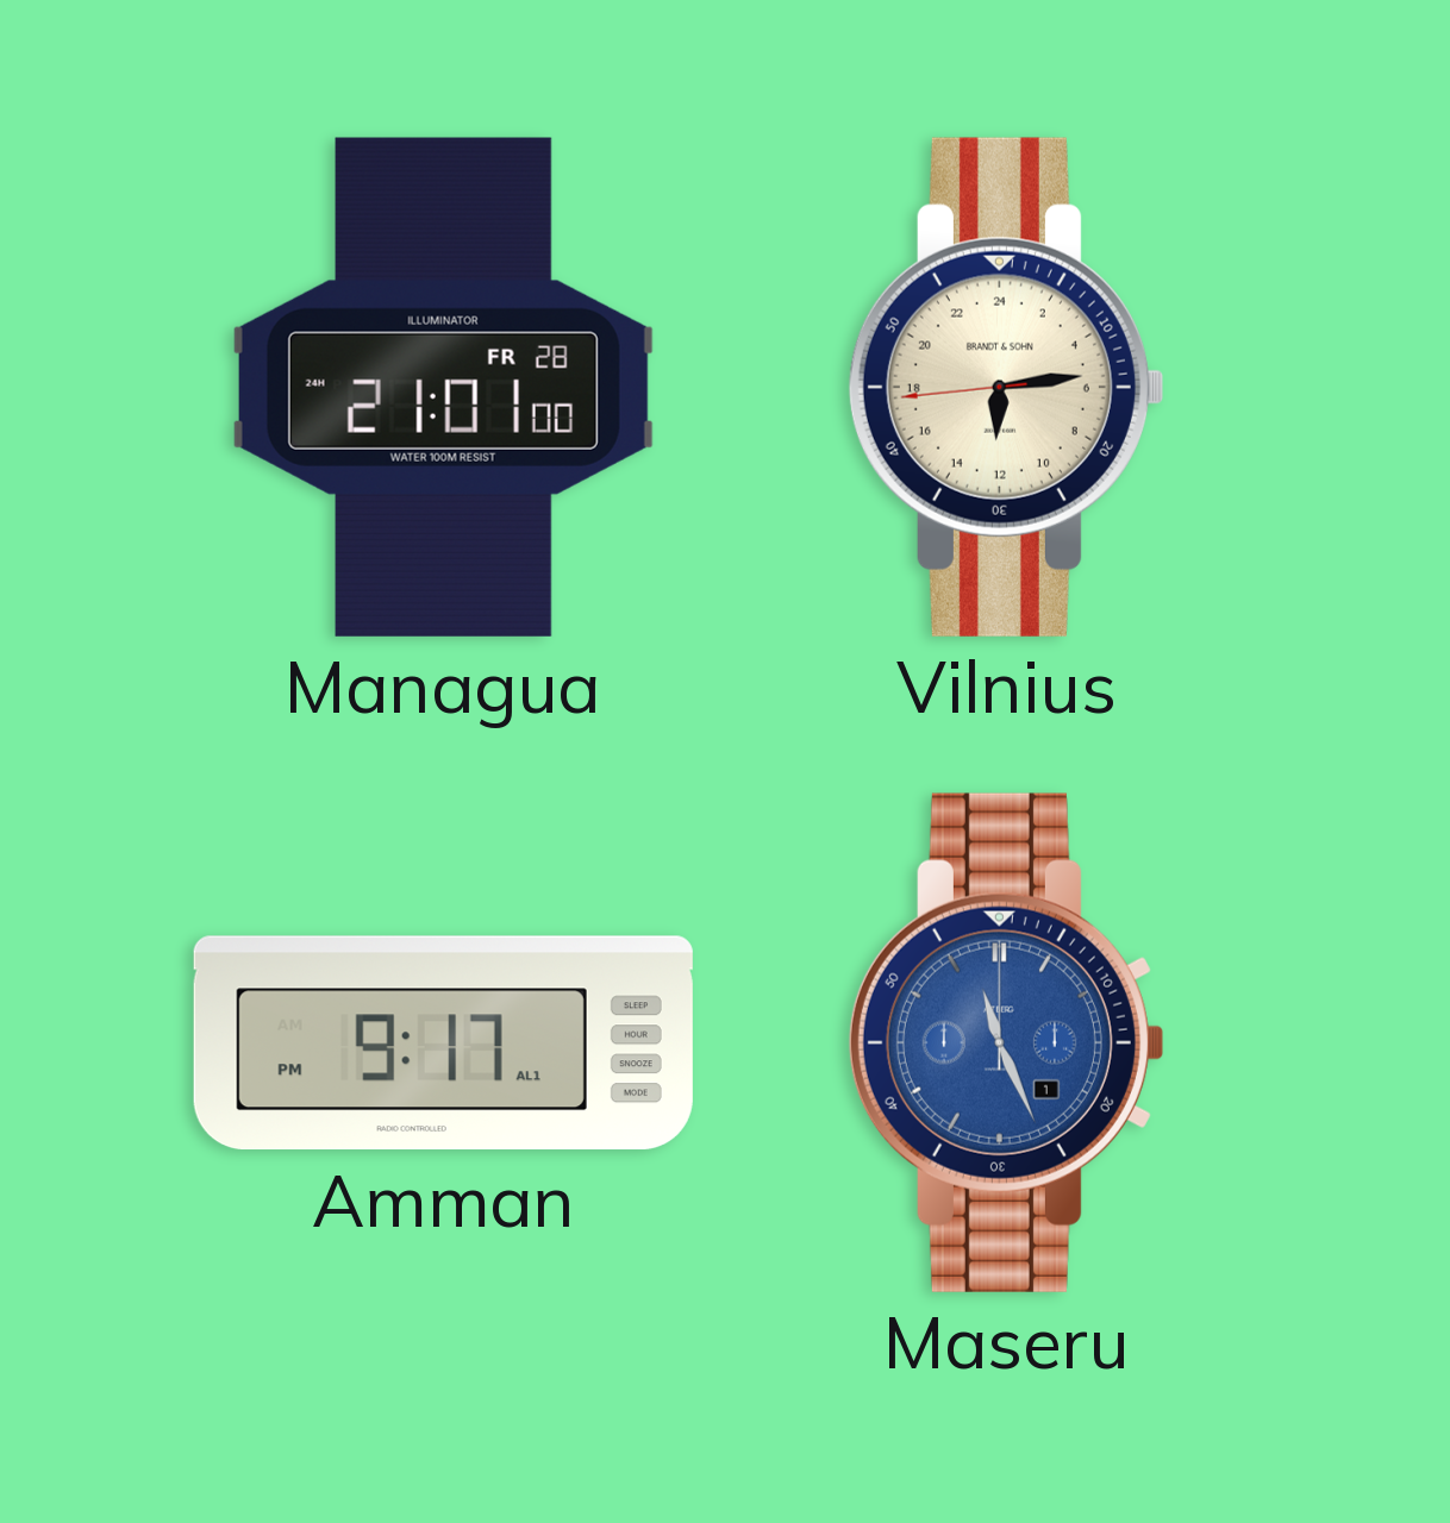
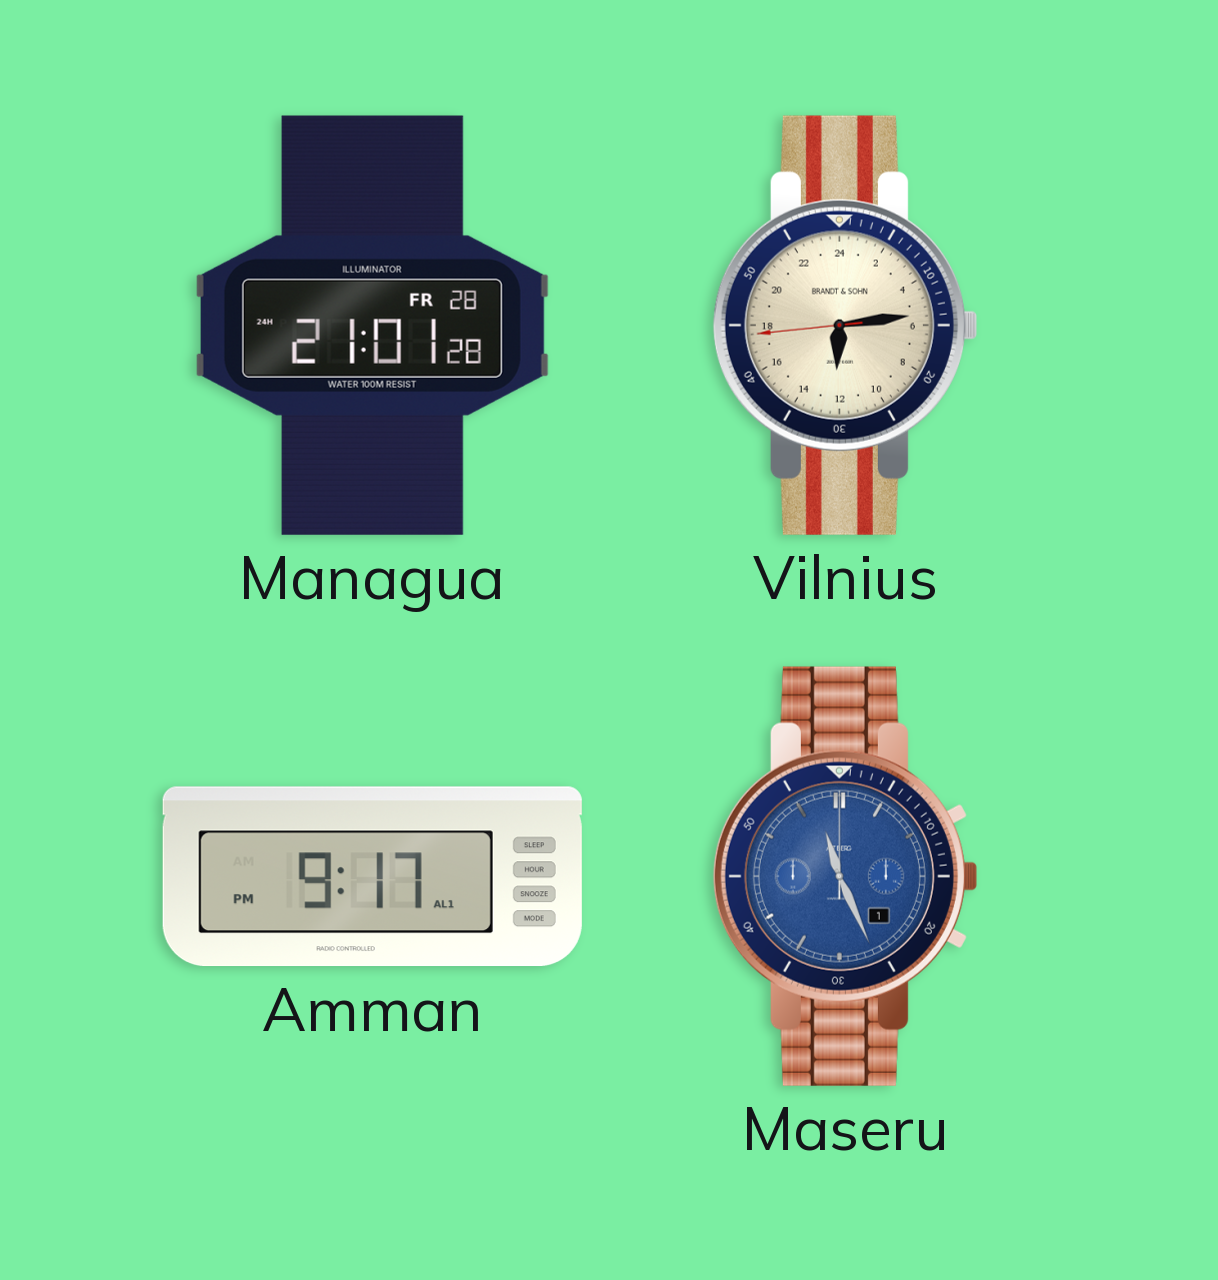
Managua: 21:01:00 -> 21:01:28
